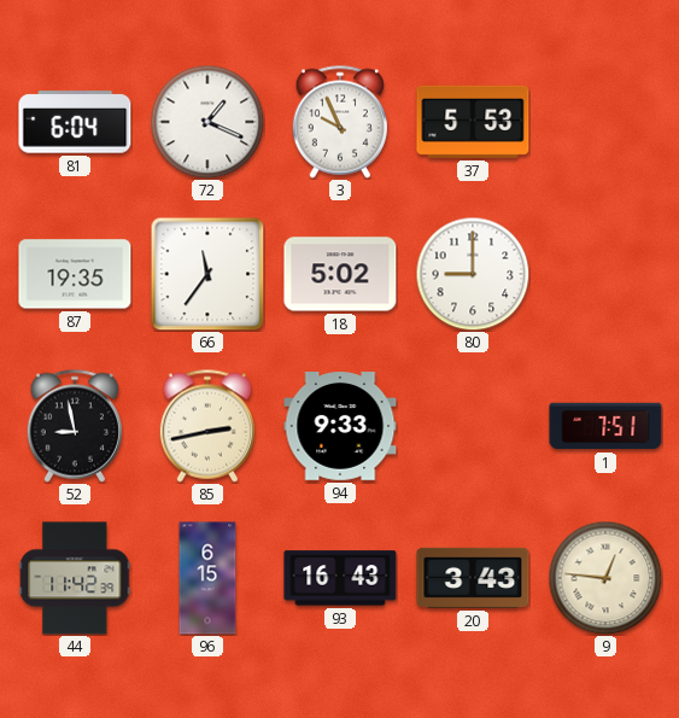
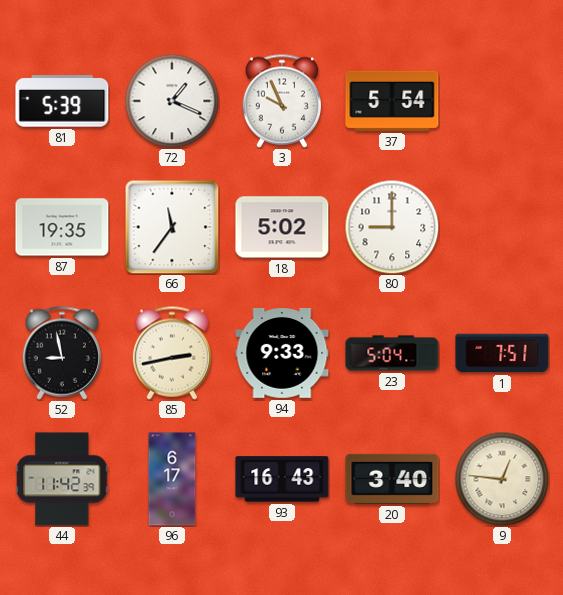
81: 6:04 -> 5:39
37: 5:53 -> 5:54
23: none -> 5:04
96: 6:15 -> 6:17
20: 3:43 -> 3:40
